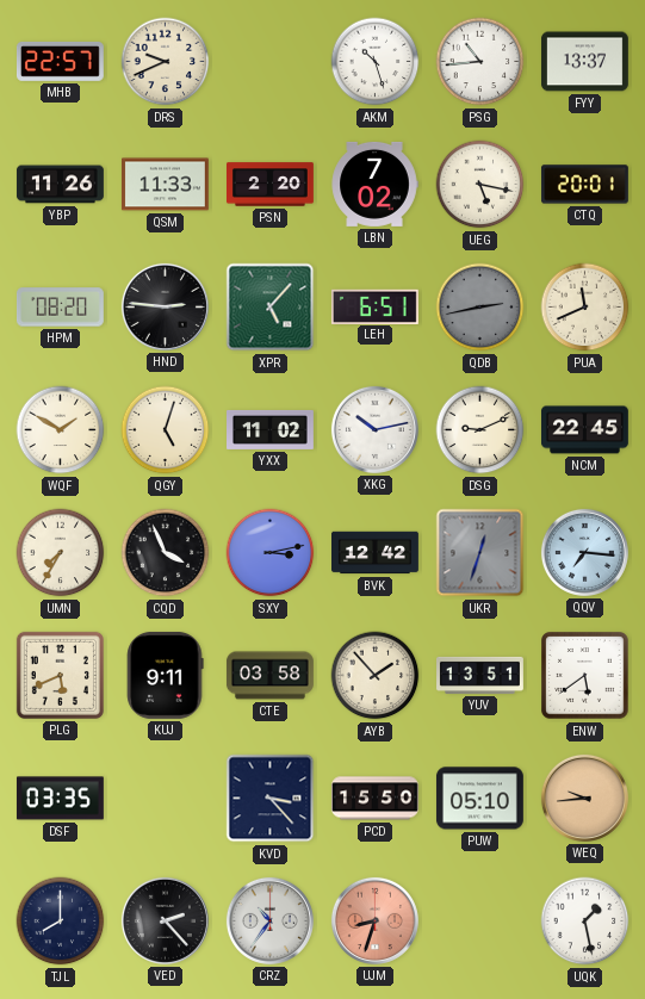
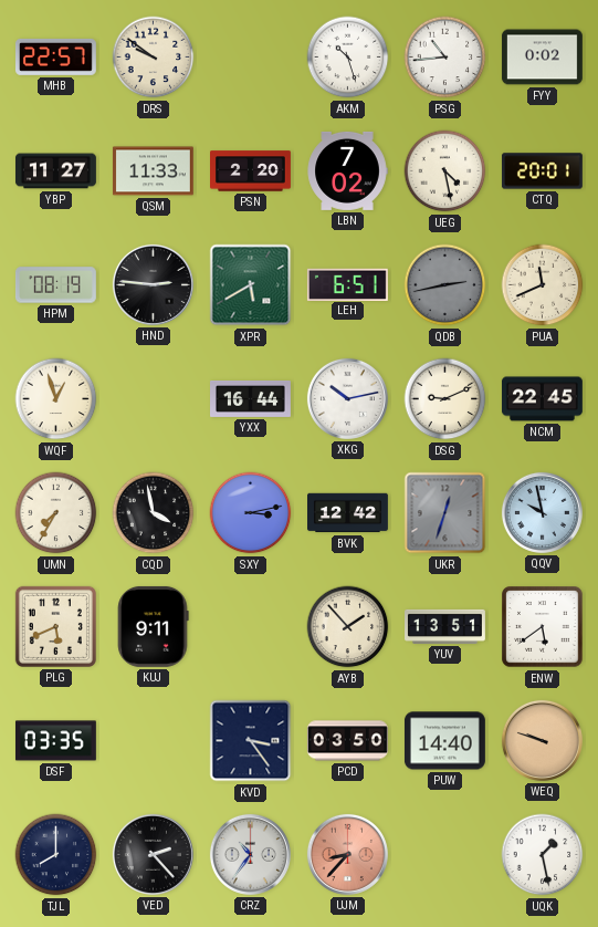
DRS: 9:41 -> 9:51
FYY: 13:37 -> 0:02
YBP: 11:26 -> 11:27
UEG: 5:17 -> 4:28
HPM: 08:20 -> 08:19
XPR: 5:07 -> 5:40
WQF: 1:50 -> 12:57
QGY: 5:03 -> none
YXX: 11:02 -> 16:44
CQD: 3:56 -> 3:58
QQV: 7:16 -> 9:58
CTE: 03:58 -> none
KVD: 3:23 -> 3:24
PCD: 15:50 -> 03:50
PUW: 05:10 -> 14:40
WEQ: 9:44 -> 9:48
UJM: 8:33 -> 8:37
